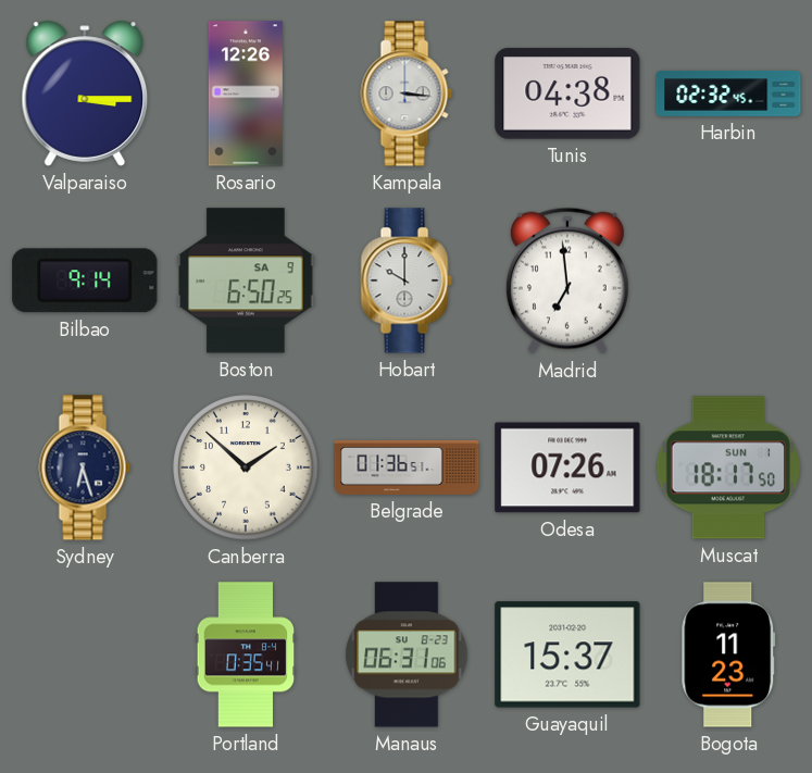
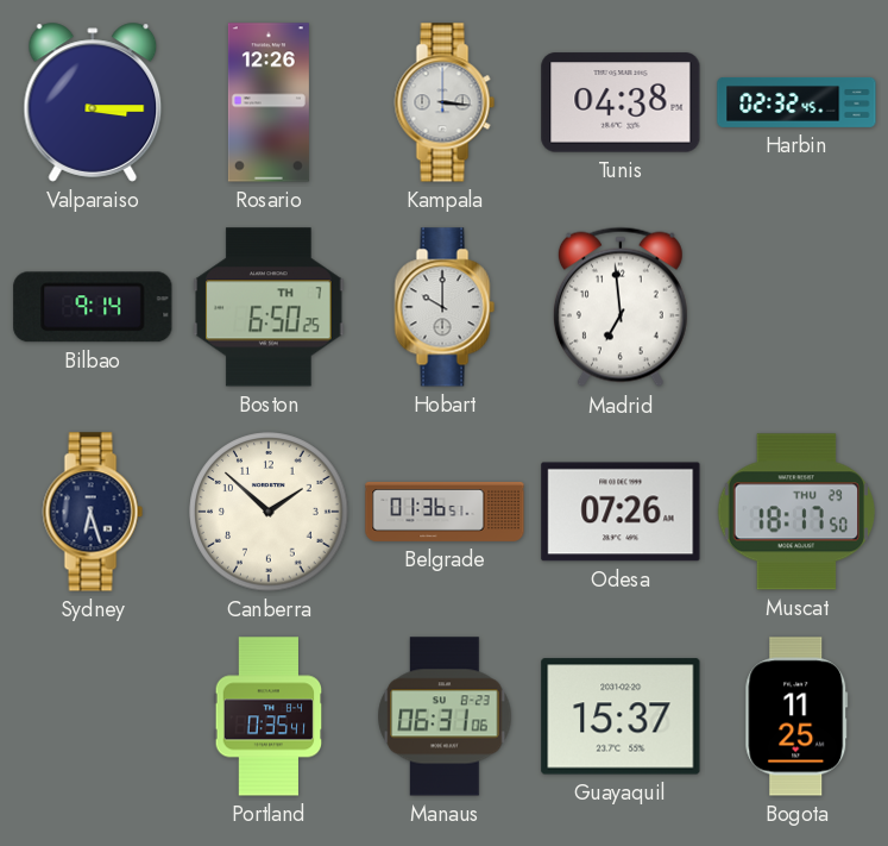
Boston date: SA 9 -> TH 7
Muscat date: SUN 1 -> THU 29
Bogota: 11:23 -> 11:25
